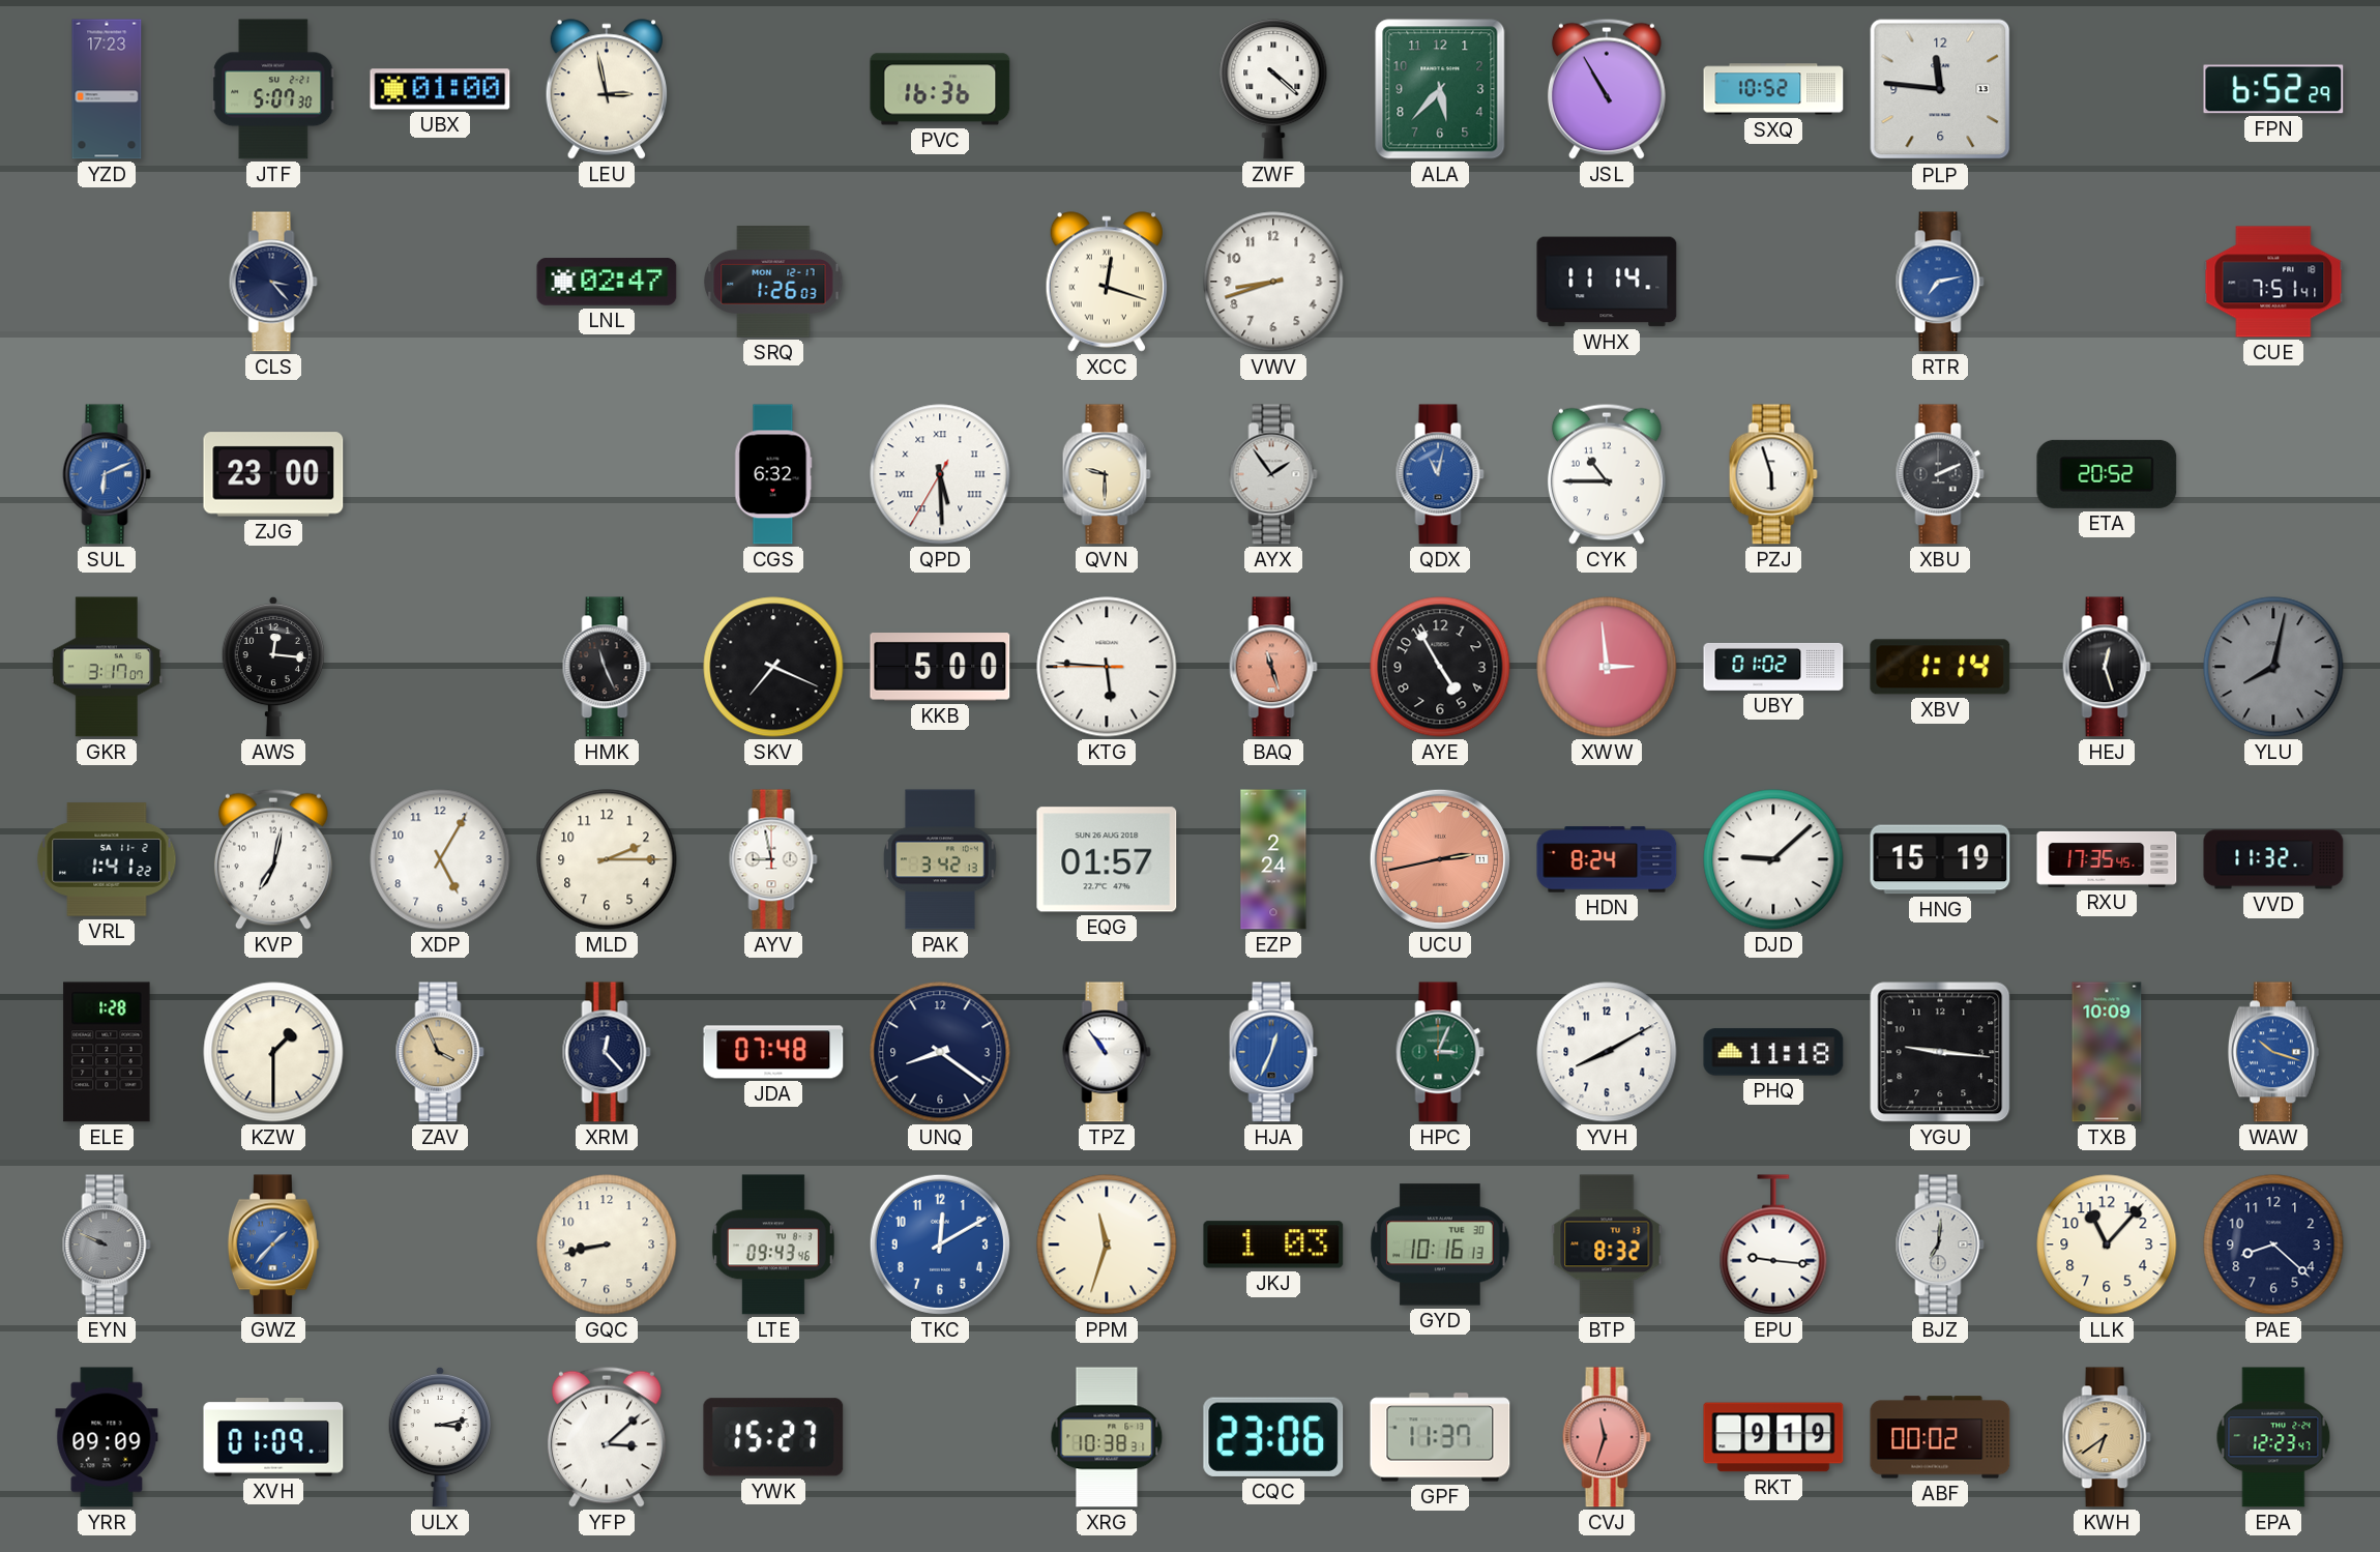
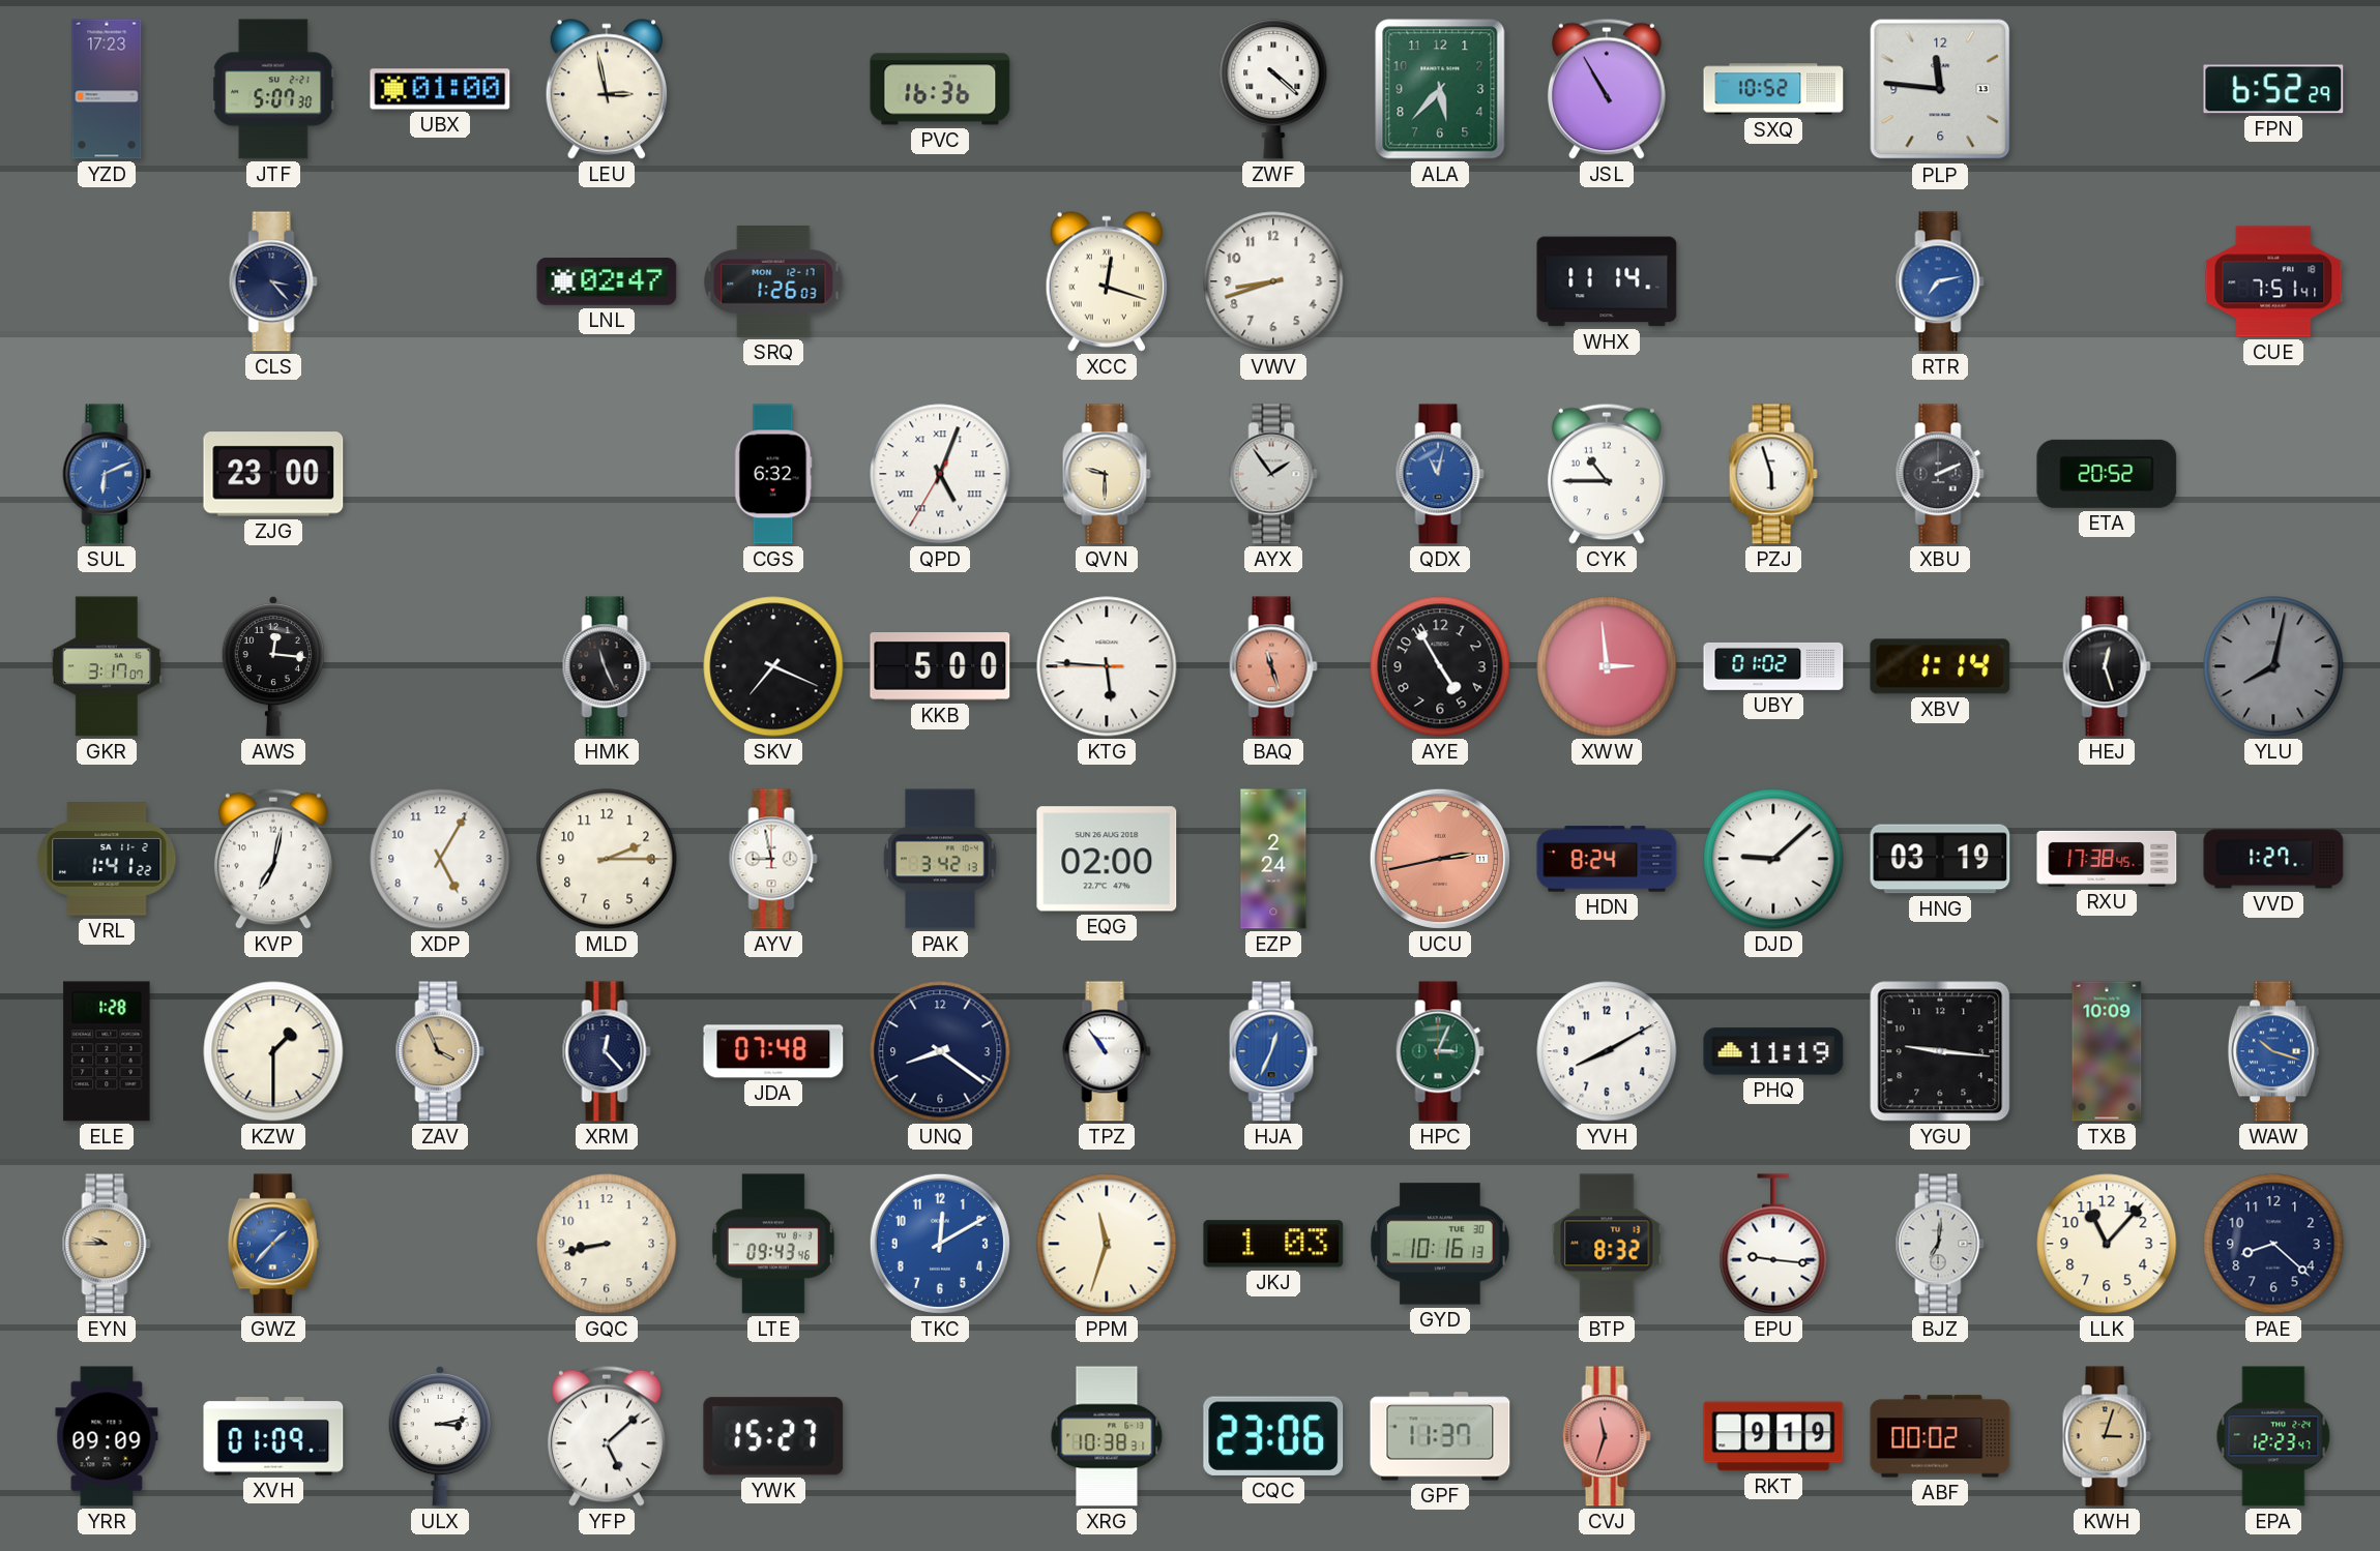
QPD: 5:29 -> 5:03
EQG: 01:57 -> 02:00
HNG: 15:19 -> 03:19
RXU: 17:35 -> 17:38
VVD: 11:32 -> 1:27
PHQ: 11:18 -> 11:19
EYN: 9:49 -> 9:45
EYN dial: grey -> champagne
YFP: 3:08 -> 5:08
KWH: 6:39 -> 3:03
